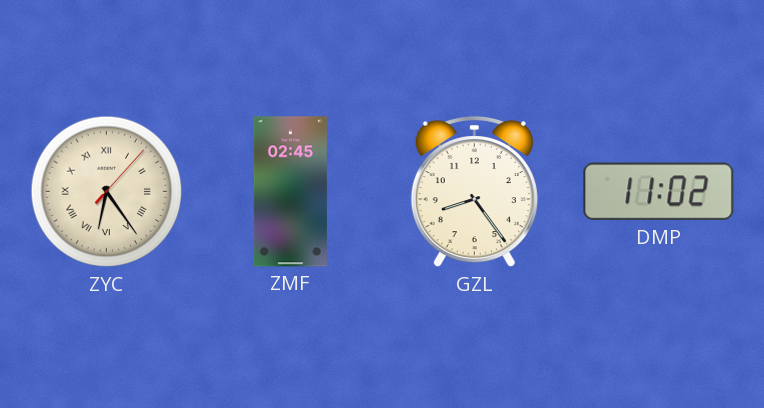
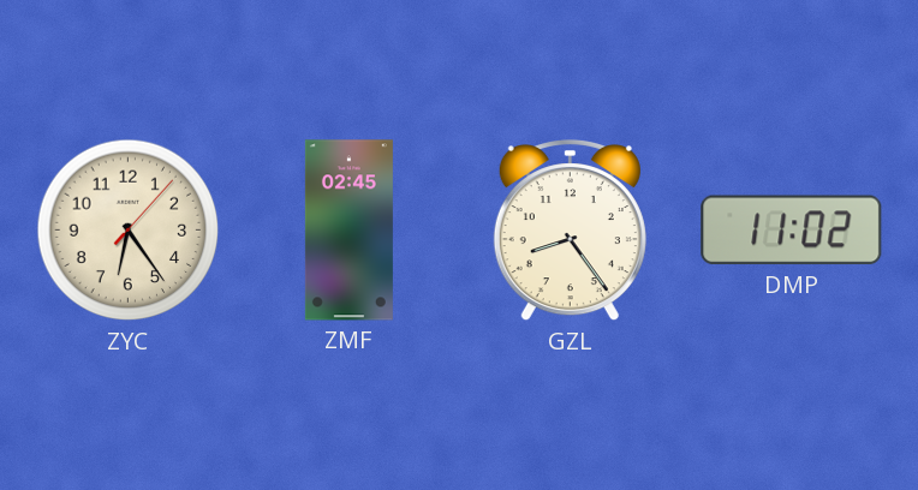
ZYC numerals: Roman -> Arabic
